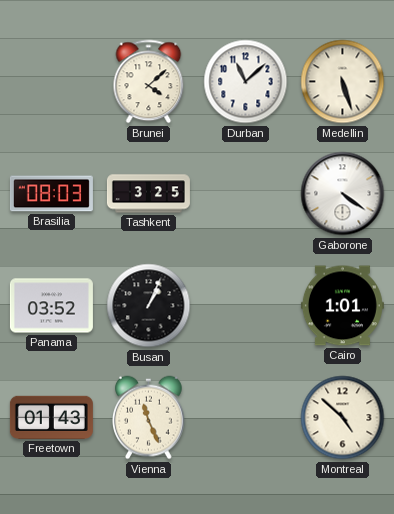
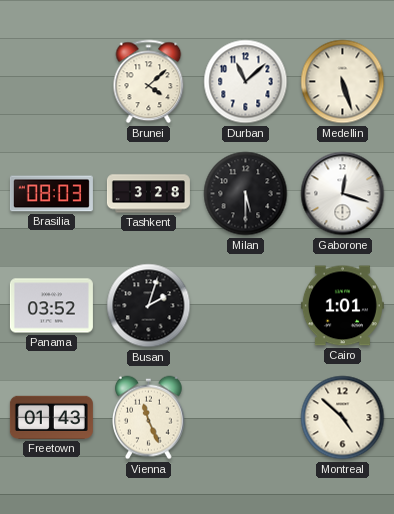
Tashkent: 3:25 -> 3:28
Milan: none -> 5:30
Gaborone: 4:21 -> 12:18
Busan: 1:04 -> 2:03
